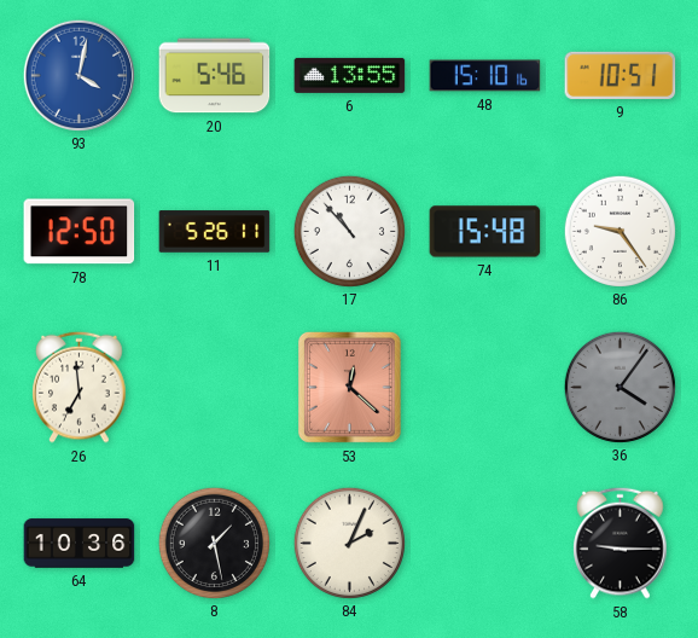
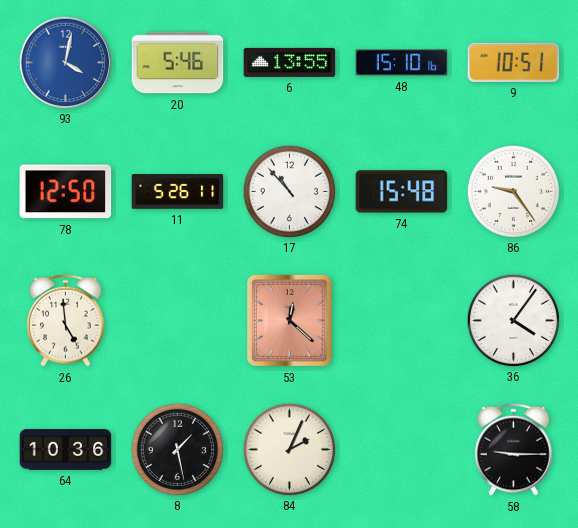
26: 6:59 -> 4:59
36 dial: grey -> white
